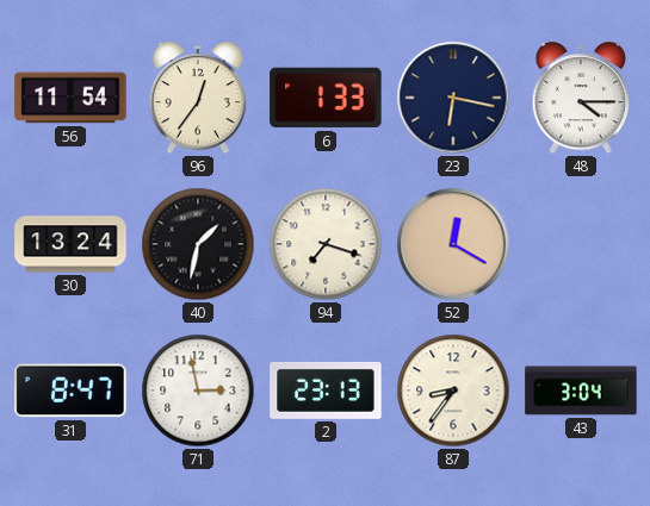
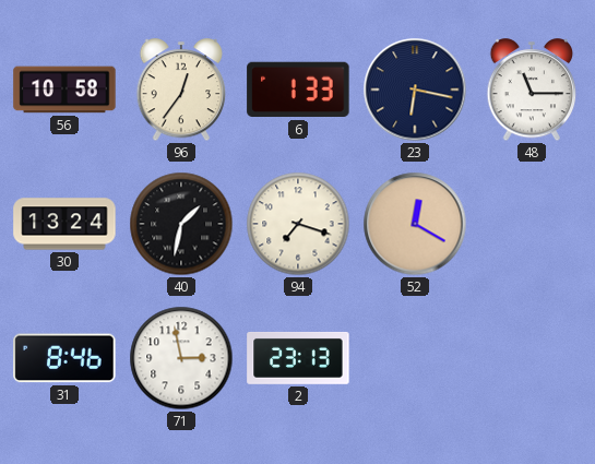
56: 11:54 -> 10:58
48: 4:15 -> 11:15
31: 8:47 -> 8:46
87: 8:36 -> none
43: 3:04 -> none
